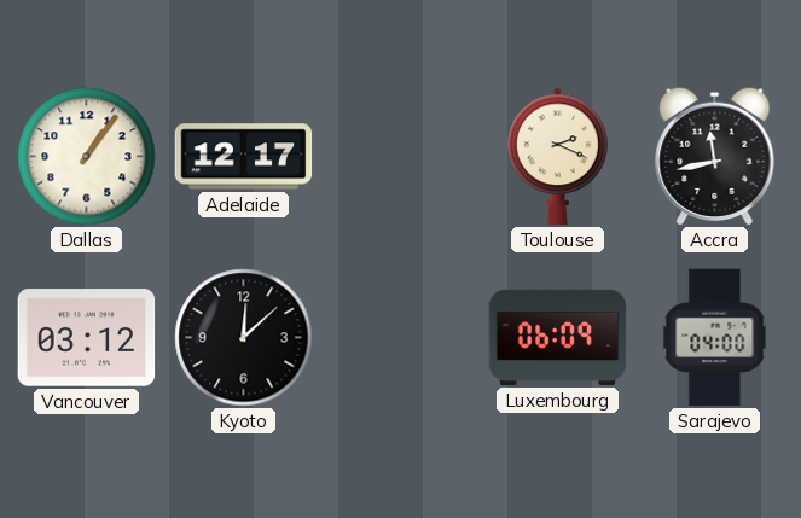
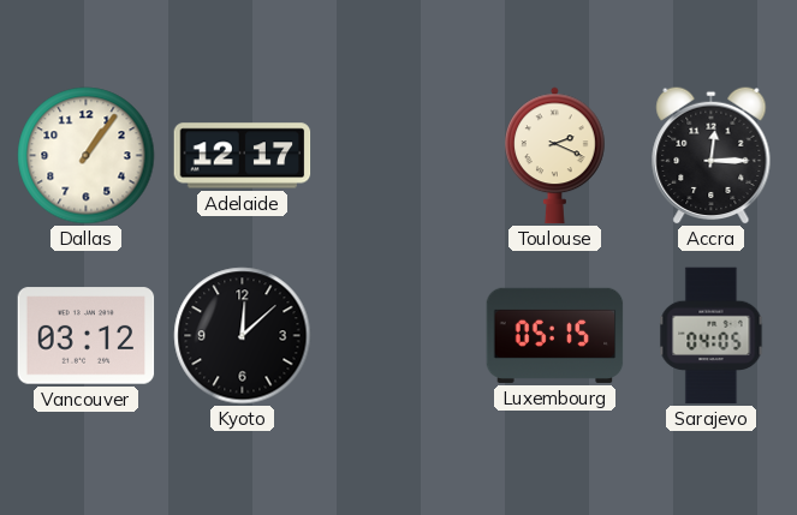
Accra: 11:43 -> 12:15
Luxembourg: 06:09 -> 05:15
Sarajevo: 04:00 -> 04:05
